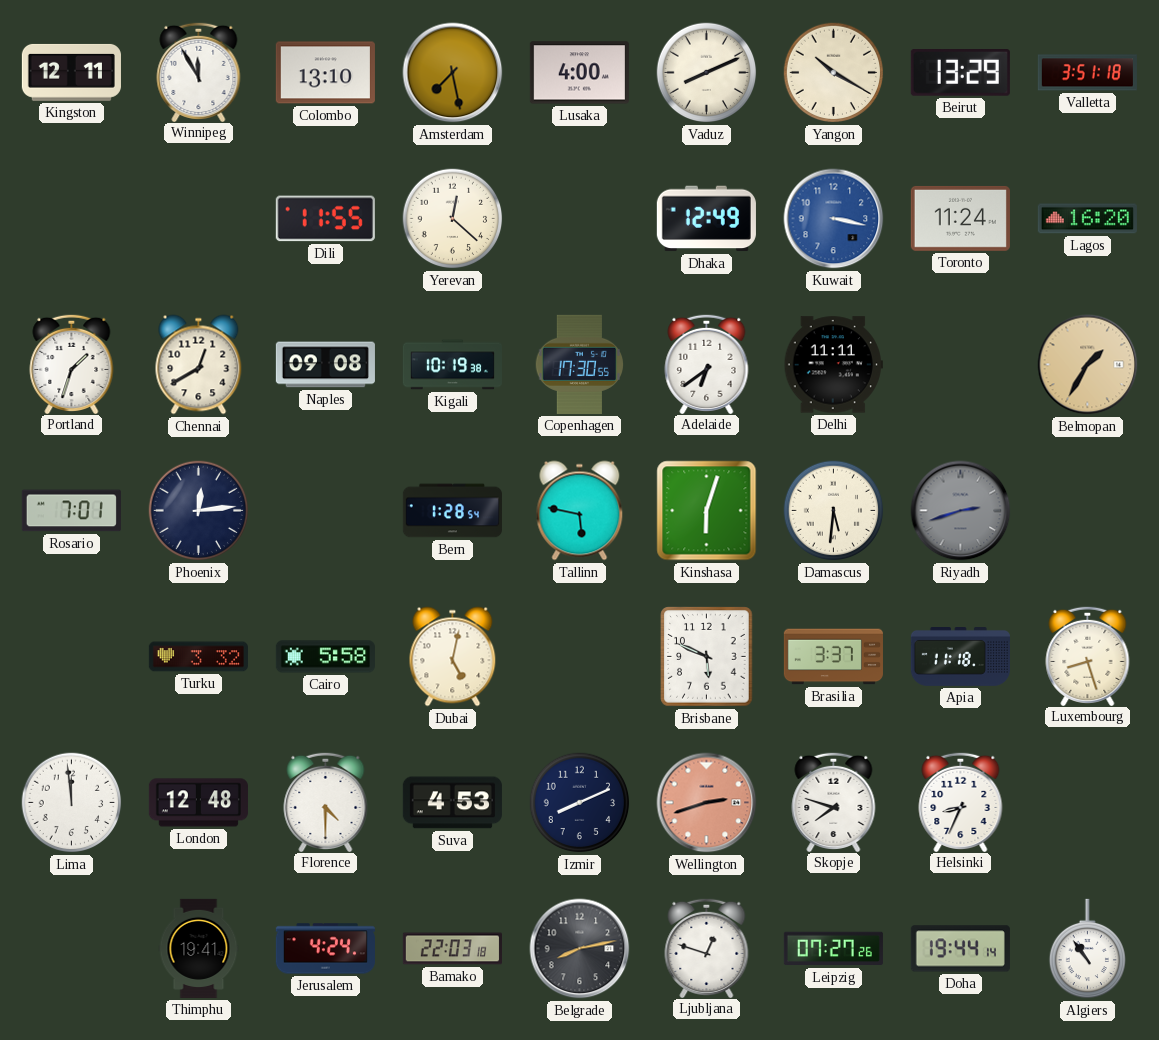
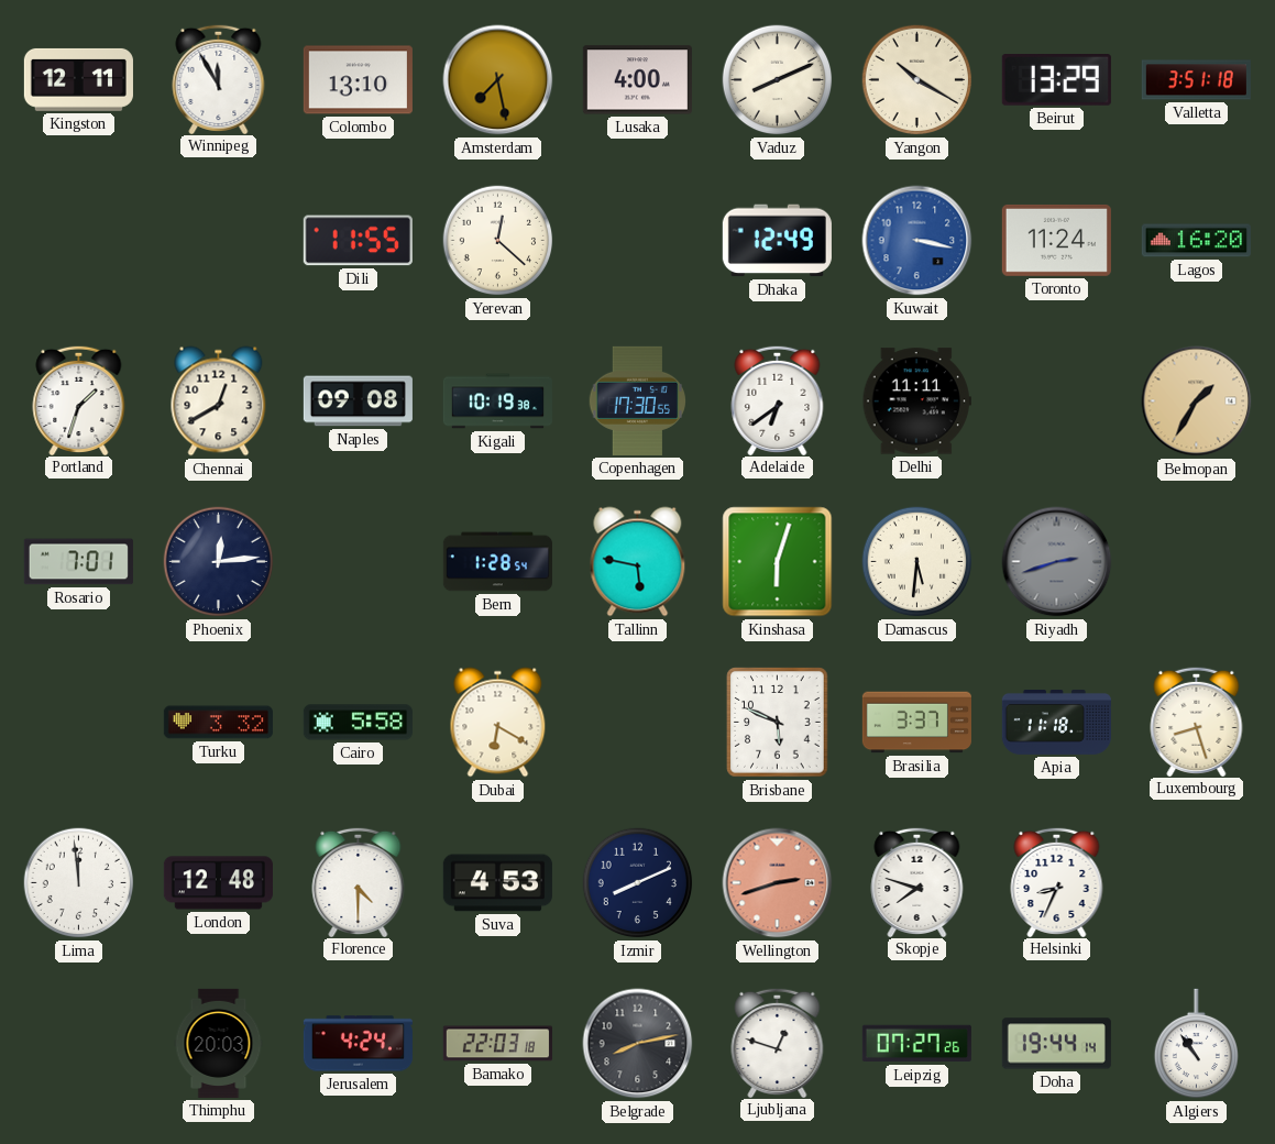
Dubai: 5:02 -> 6:20
Thimphu: 19:41 -> 20:03
